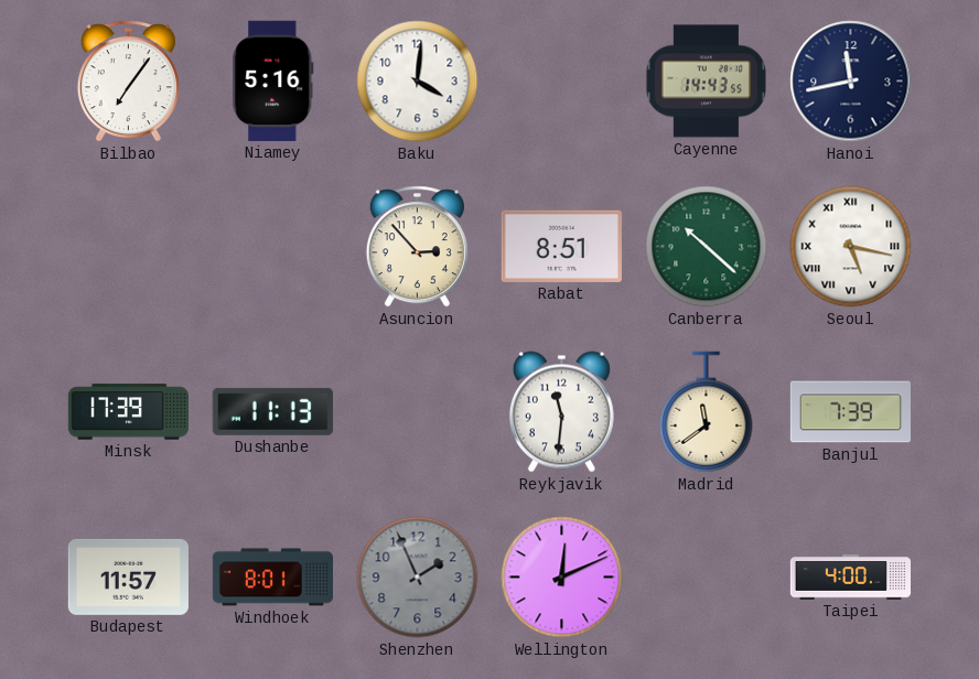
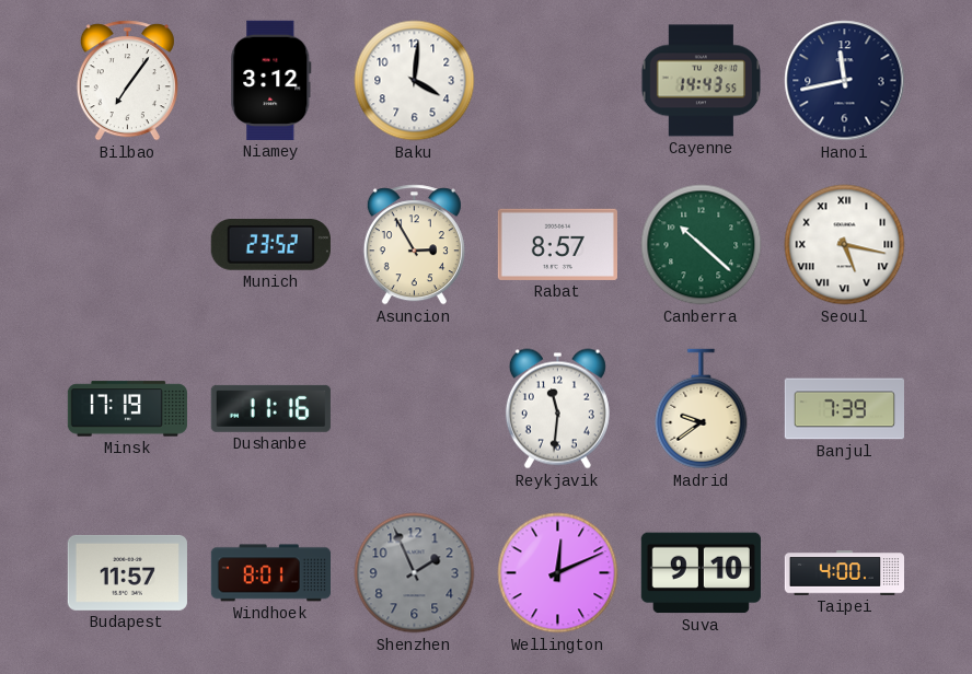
Niamey: 5:16 -> 3:12
Munich: none -> 23:52
Asuncion: 2:53 -> 2:55
Rabat: 8:51 -> 8:57
Minsk: 17:39 -> 17:19
Dushanbe: 11:13 -> 11:16
Madrid: 11:39 -> 9:39
Suva: none -> 9:10
